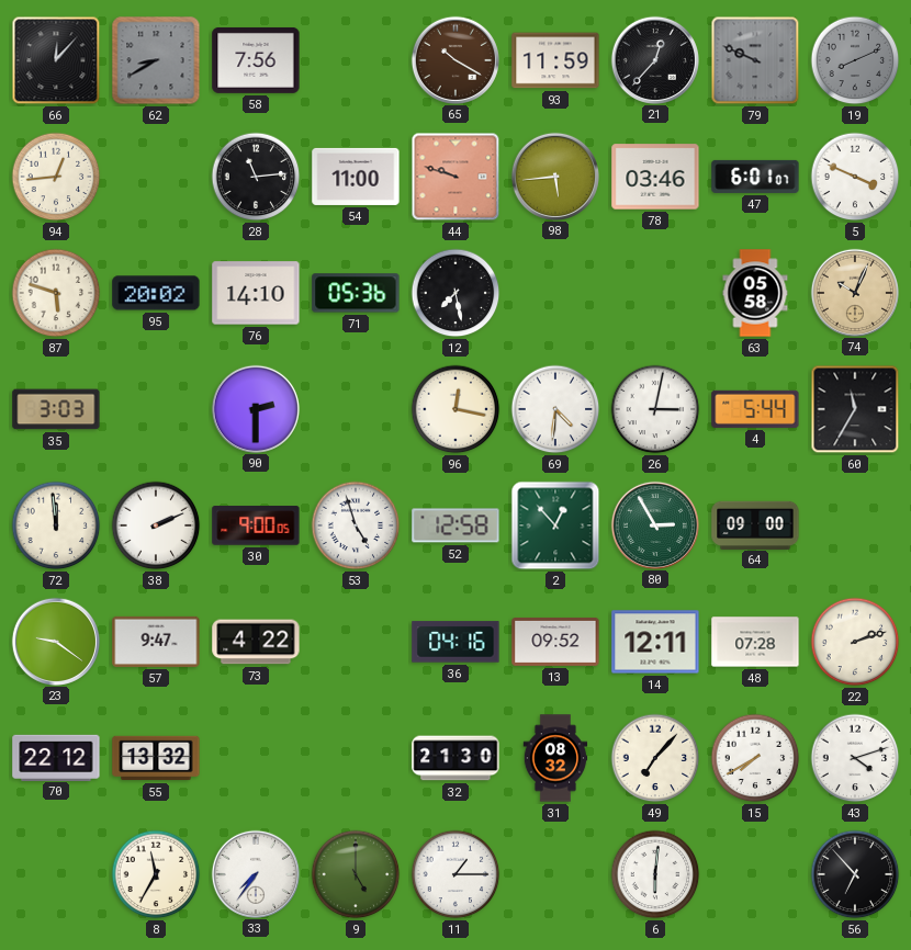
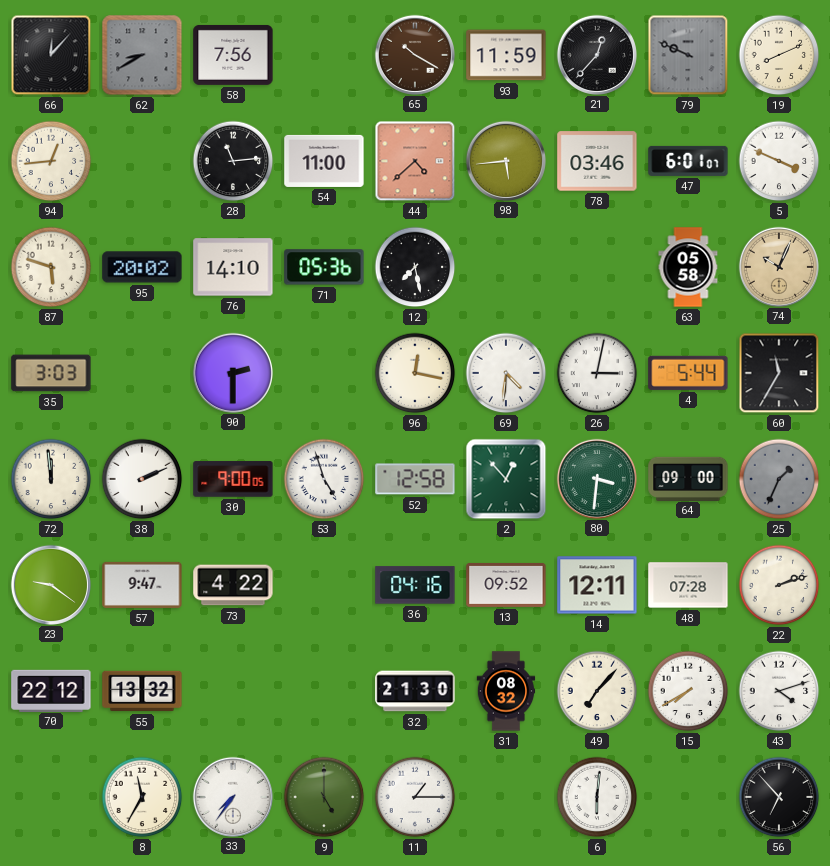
19 dial: grey -> cream
44: 9:48 -> 4:38
80: 2:55 -> 3:31
25: none -> 1:34
